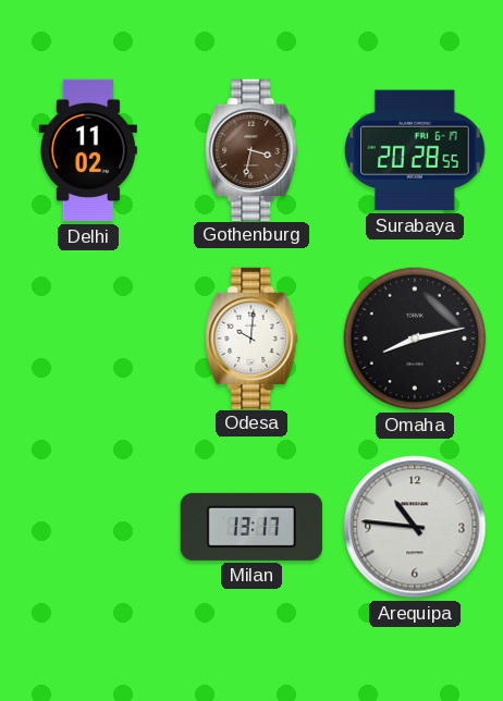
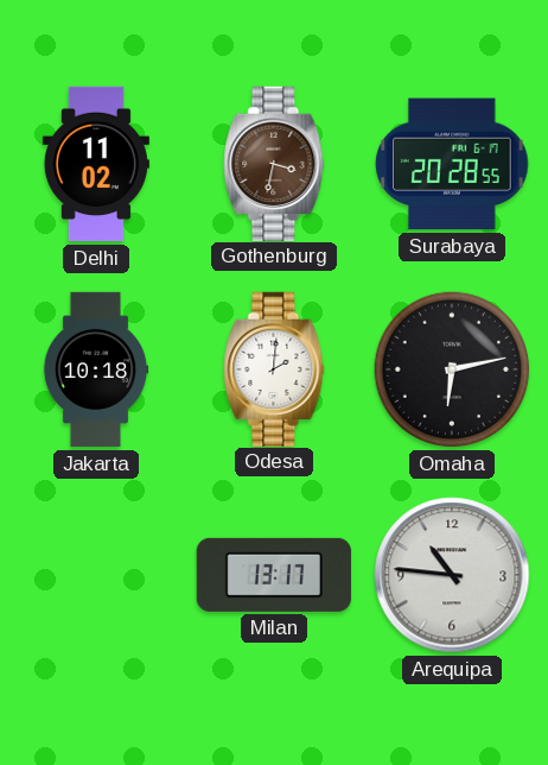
Jakarta: none -> 10:18
Odesa: 10:01 -> 2:01
Omaha: 8:13 -> 6:13
